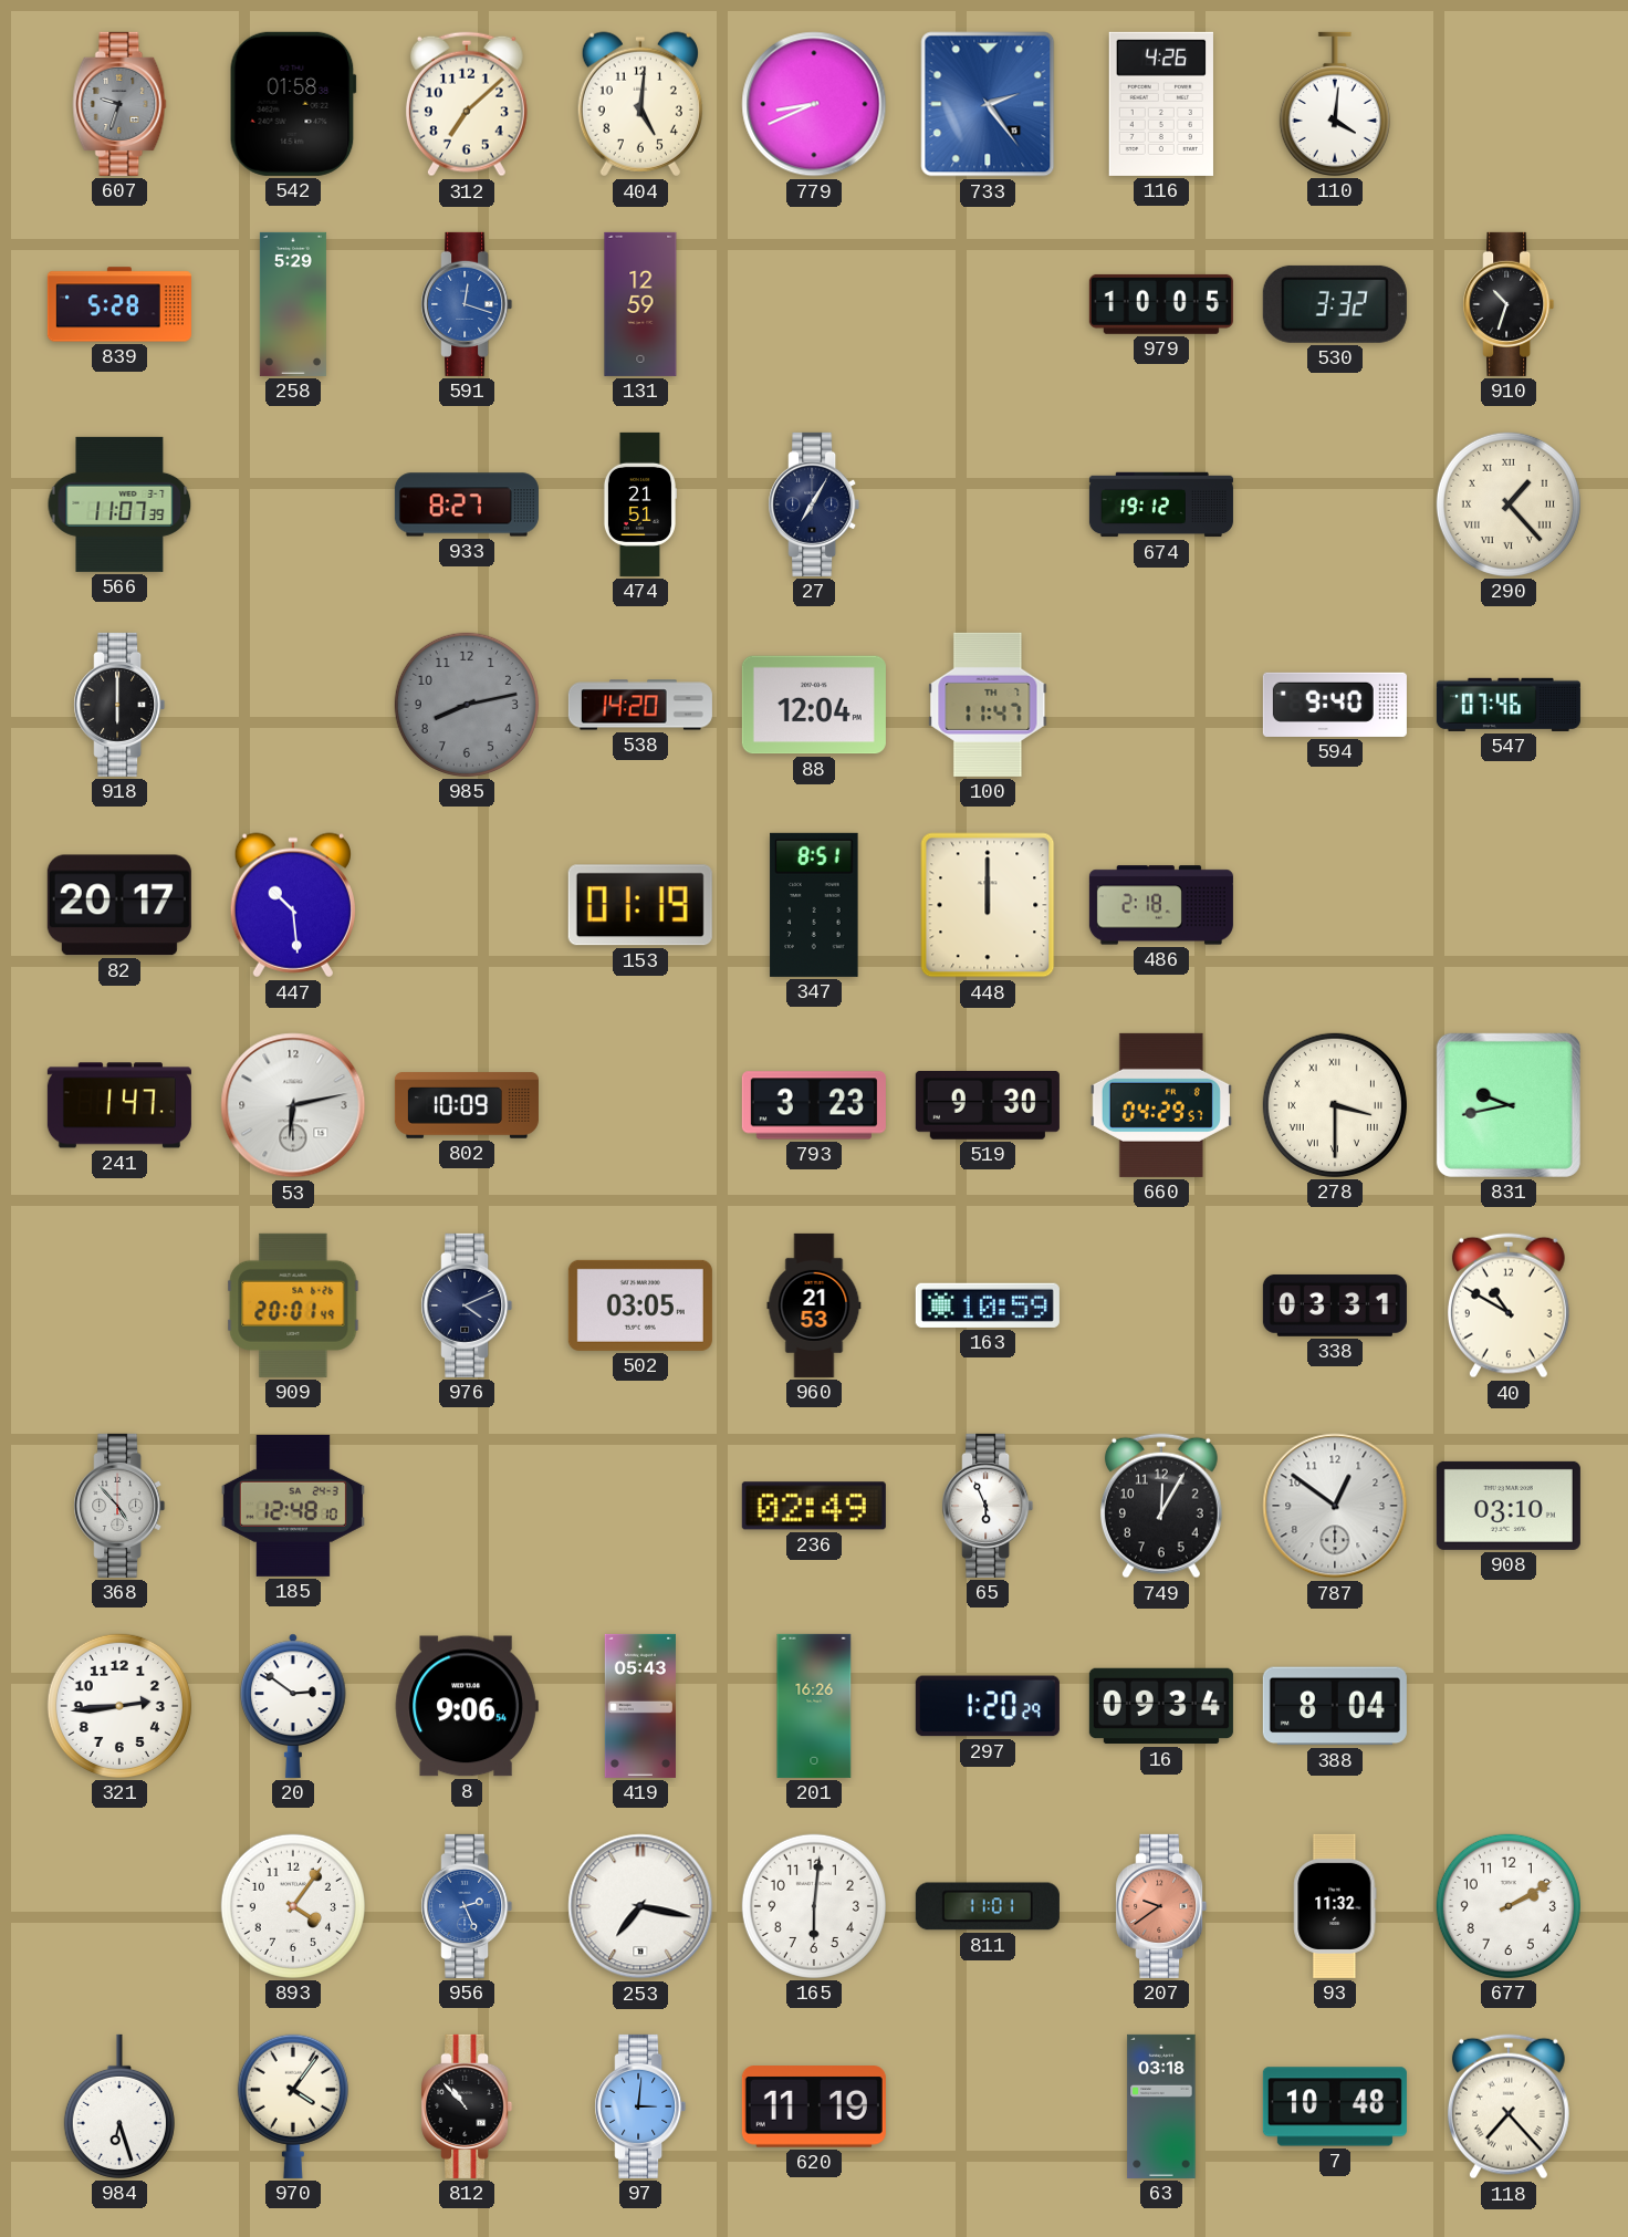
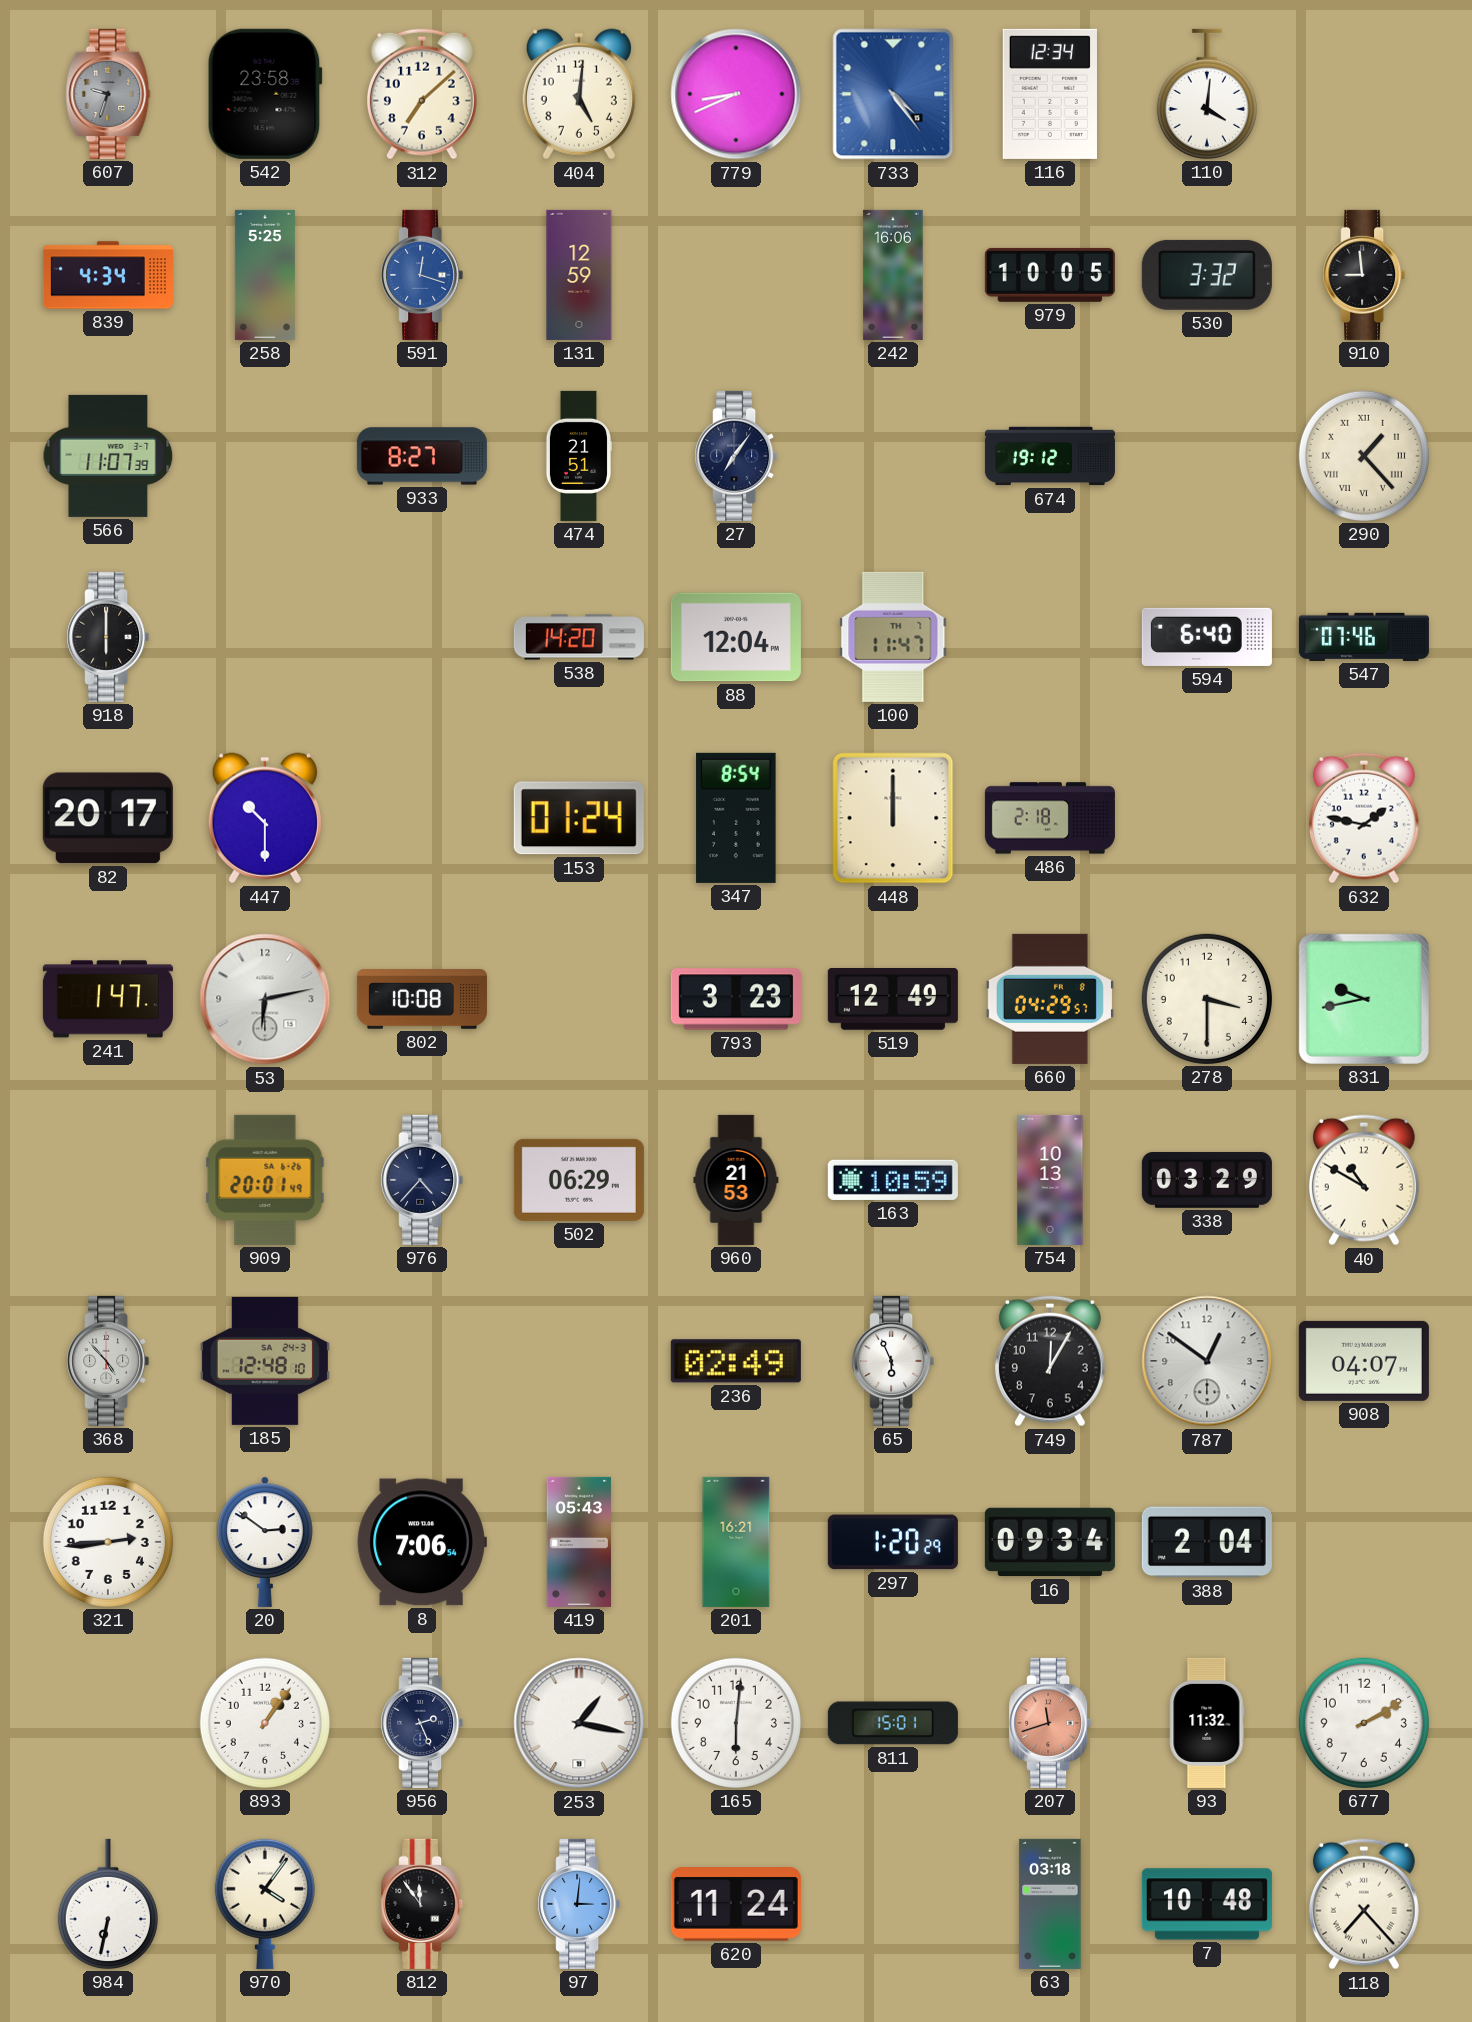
542: 01:58 -> 23:58
733: 2:24 -> 4:24
116: 4:26 -> 12:34
839: 5:28 -> 4:34
258: 5:29 -> 5:25
242: none -> 16:06
910: 10:33 -> 8:59
27: 7:05 -> 7:06
985: 8:13 -> none
594: 9:40 -> 6:40
447: 10:29 -> 10:30
153: 01:19 -> 01:24
347: 8:51 -> 8:54
632: none -> 1:47
802: 10:09 -> 10:08
519: 9:30 -> 12:49
278 numerals: Roman -> Arabic
976: 4:11 -> 4:37
502: 03:05 -> 06:29
754: none -> 10:13
338: 03:31 -> 03:29
908: 03:10 -> 04:07
8: 9:06 -> 7:06
201: 16:26 -> 16:21
388: 8:04 -> 2:04
893: 4:06 -> 1:06
956 dial: blue -> navy
253: 7:17 -> 1:17
811: 11:01 -> 15:01
207: 9:39 -> 11:42
984: 6:27 -> 6:32
812: 10:53 -> 11:54
620: 11:19 -> 11:24
